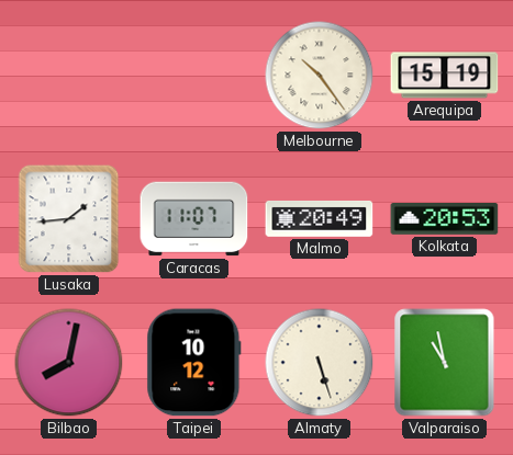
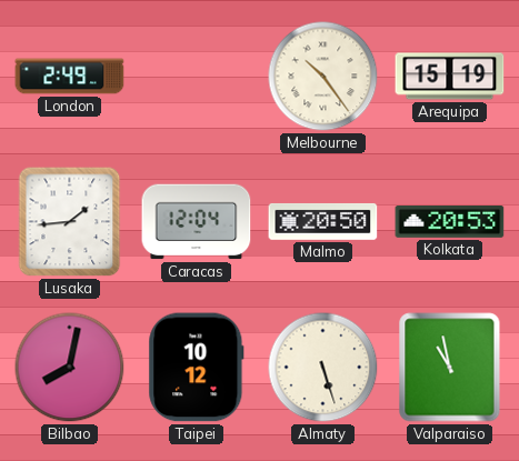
London: none -> 2:49
Caracas: 11:07 -> 12:04
Malmo: 20:49 -> 20:50
